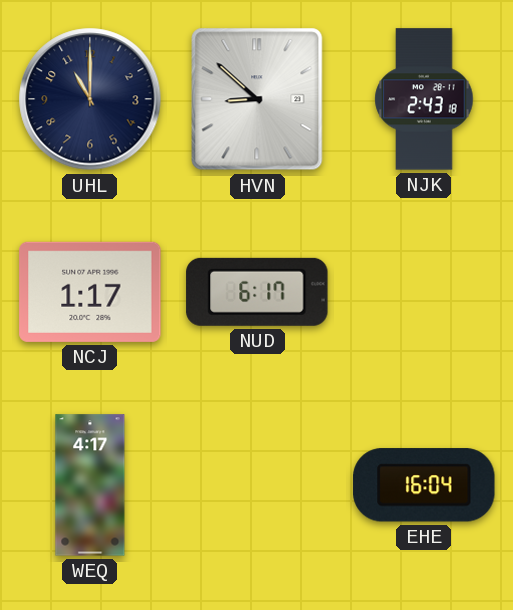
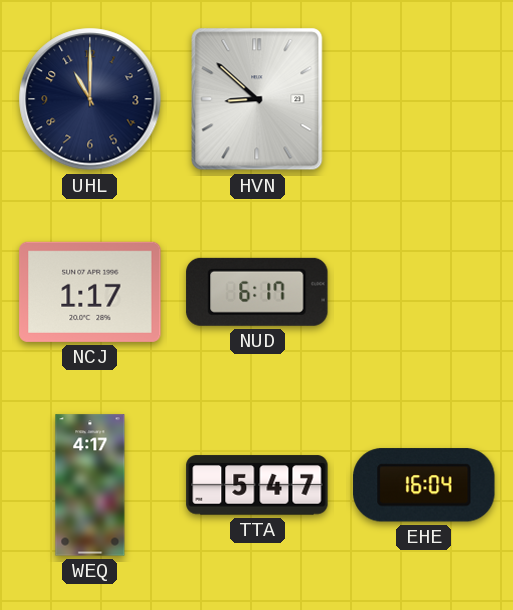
NJK: 2:43 -> none
TTA: none -> 5:47
